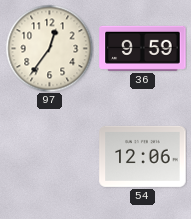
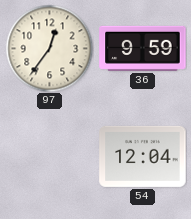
54: 12:06 -> 12:04
